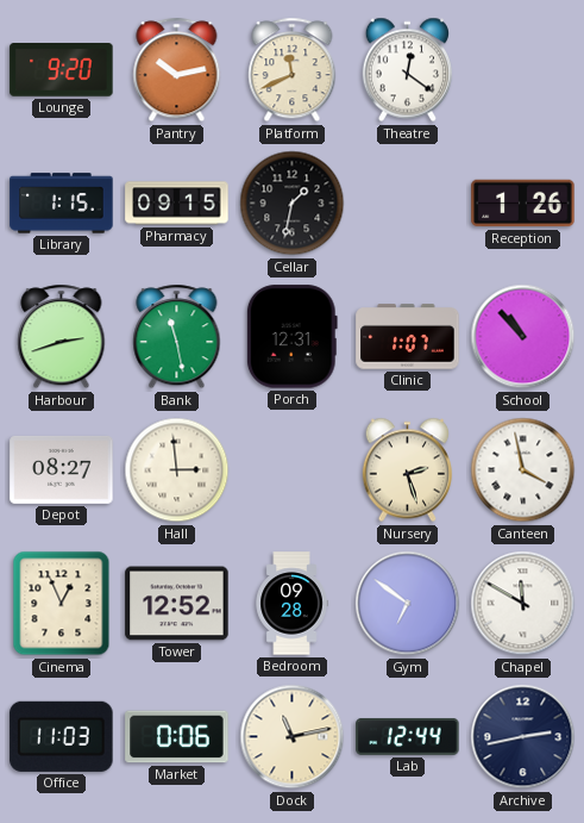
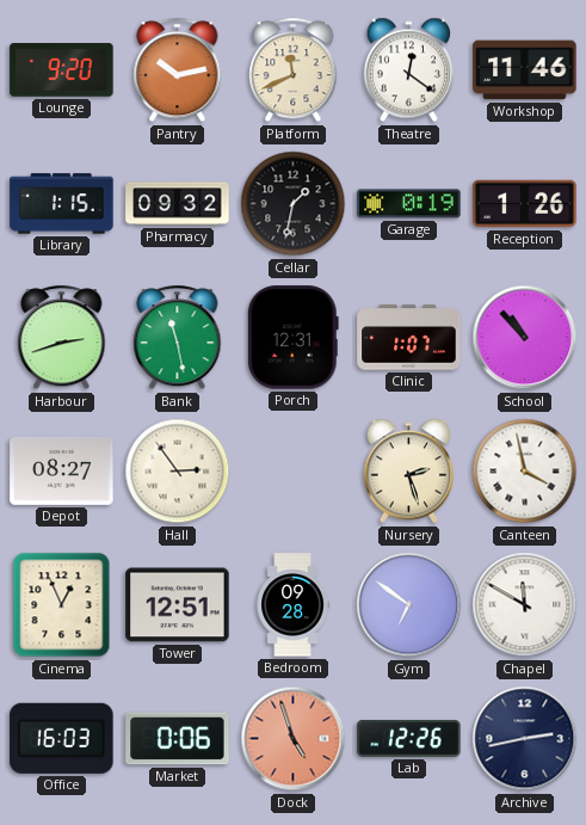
Workshop: none -> 11:46
Pharmacy: 09:15 -> 09:32
Garage: none -> 0:19
Hall: 2:59 -> 2:54
Tower: 12:52 -> 12:51
Office: 11:03 -> 16:03
Dock: 11:13 -> 4:57
Dock dial: cream -> salmon
Lab: 12:44 -> 12:26
